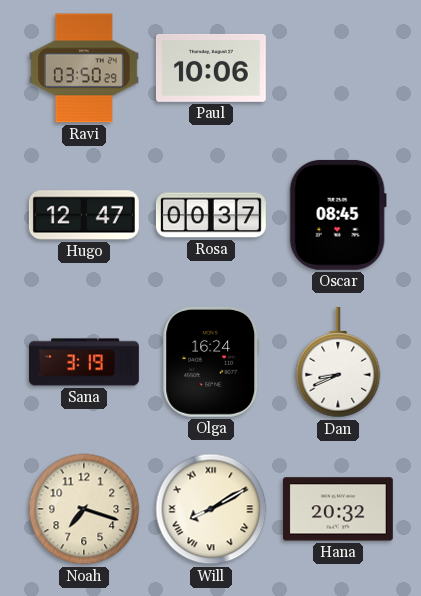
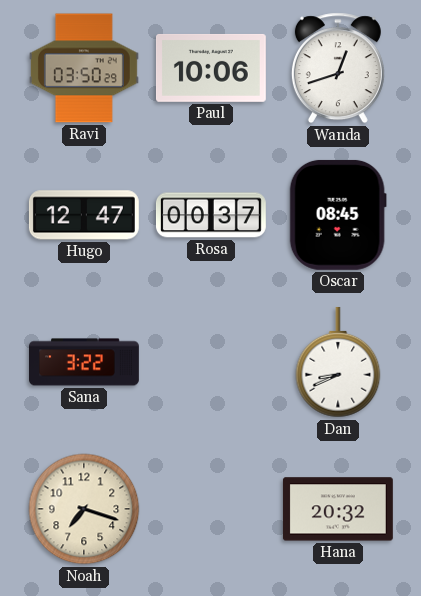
Wanda: none -> 12:42
Sana: 3:19 -> 3:22
Olga: 16:24 -> none
Will: 8:10 -> none
